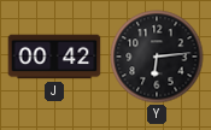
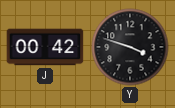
Y: 6:14 -> 3:48
